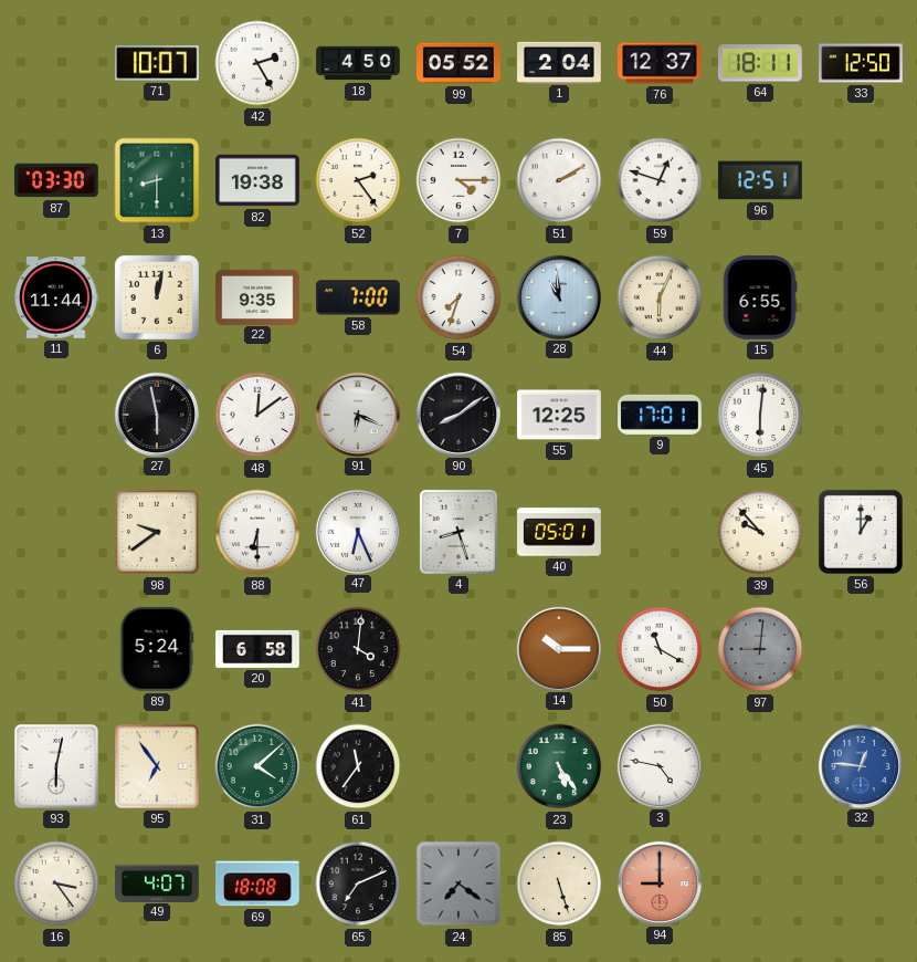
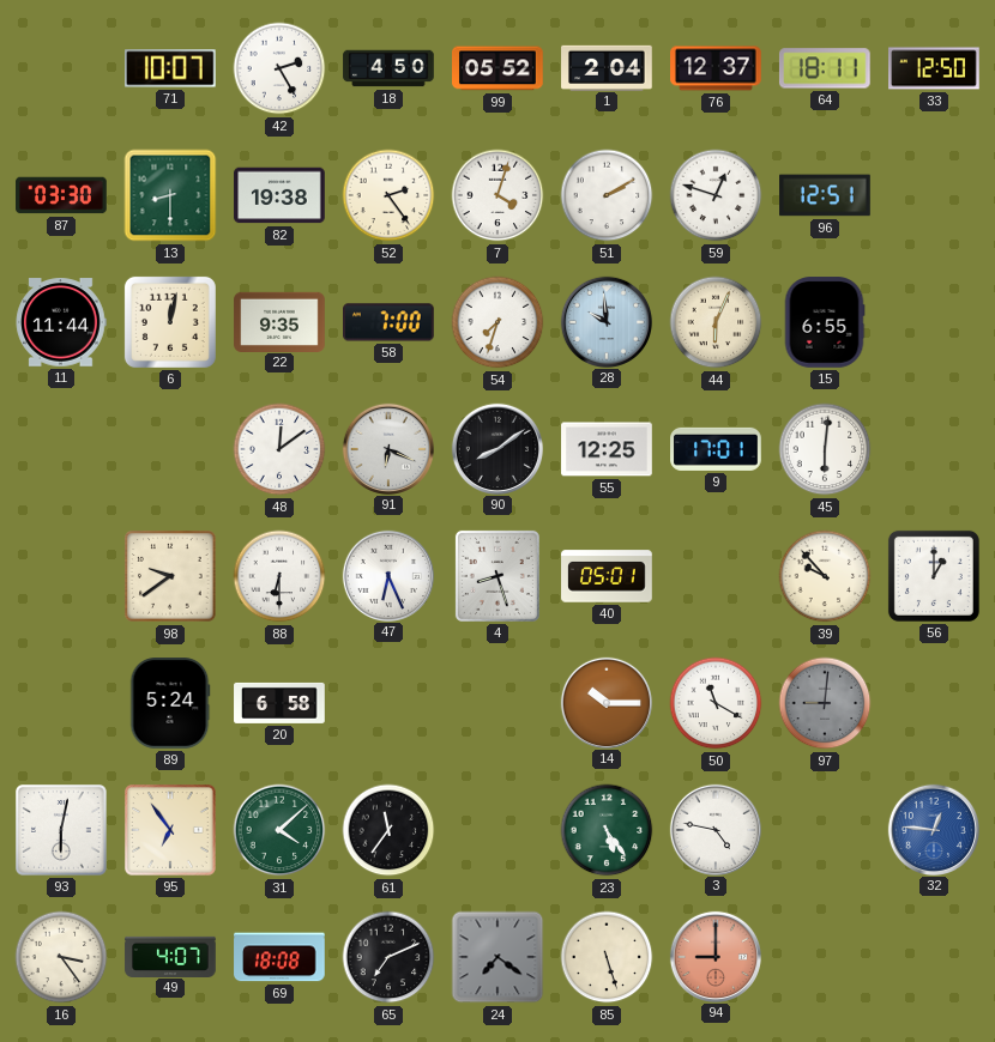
7: 4:15 -> 4:03
28: 10:59 -> 9:59
27: 5:58 -> none
41: 4:01 -> none
